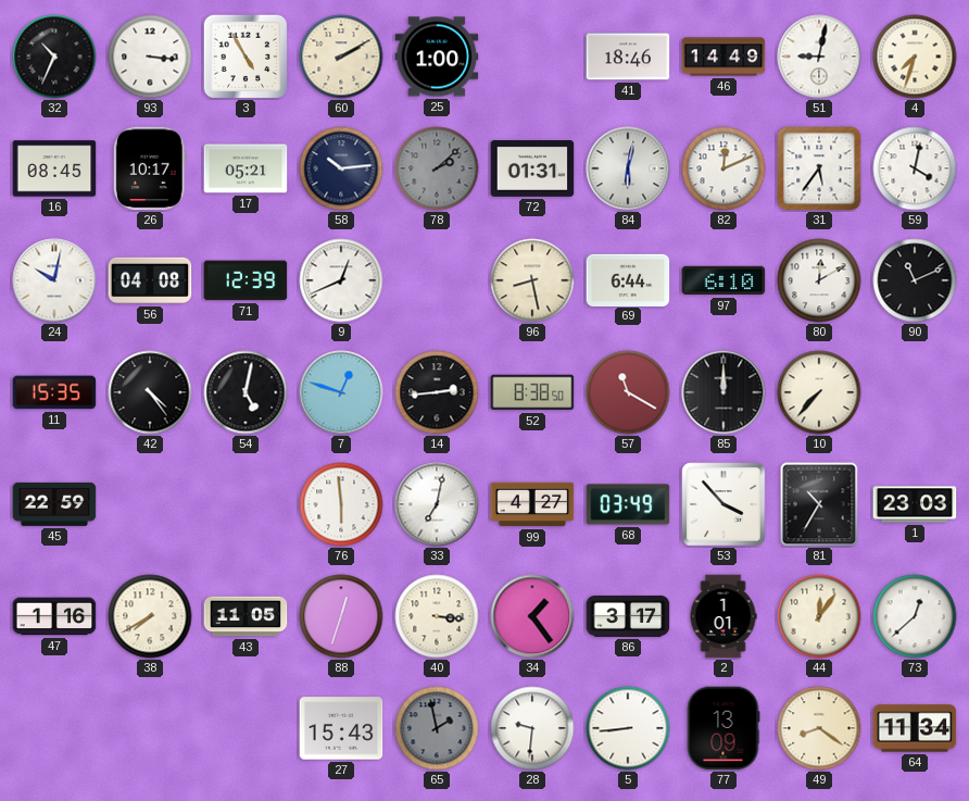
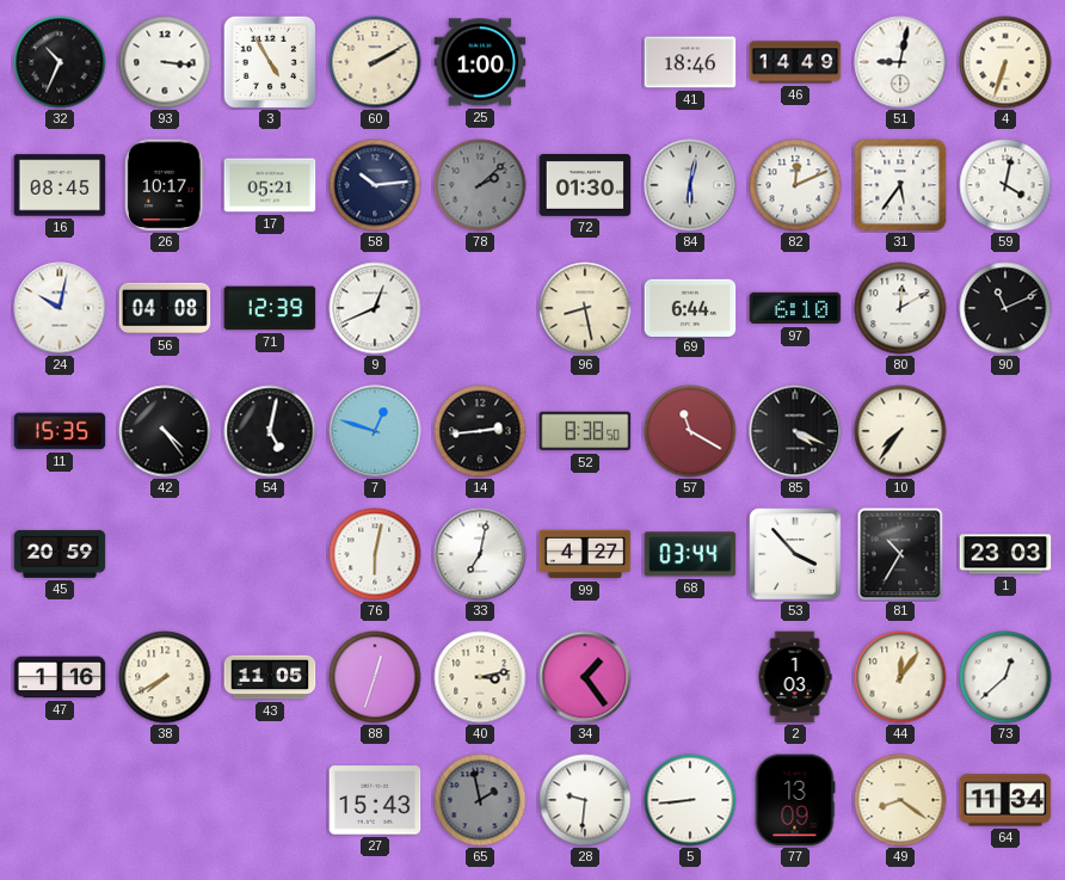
4: 7:33 -> 6:33
72: 01:31 -> 01:30
85: 12:00 -> 4:19
10: 7:37 -> 7:36
45: 22:59 -> 20:59
76: 5:59 -> 6:02
68: 03:49 -> 03:44
40: 3:16 -> 3:13
86: 3:17 -> none
2: 1:01 -> 1:03
